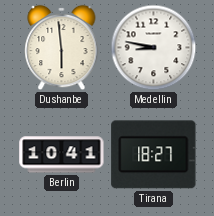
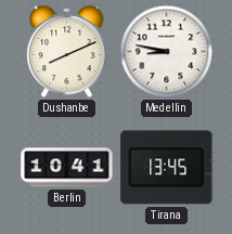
Dushanbe: 5:59 -> 8:11
Tirana: 18:27 -> 13:45
